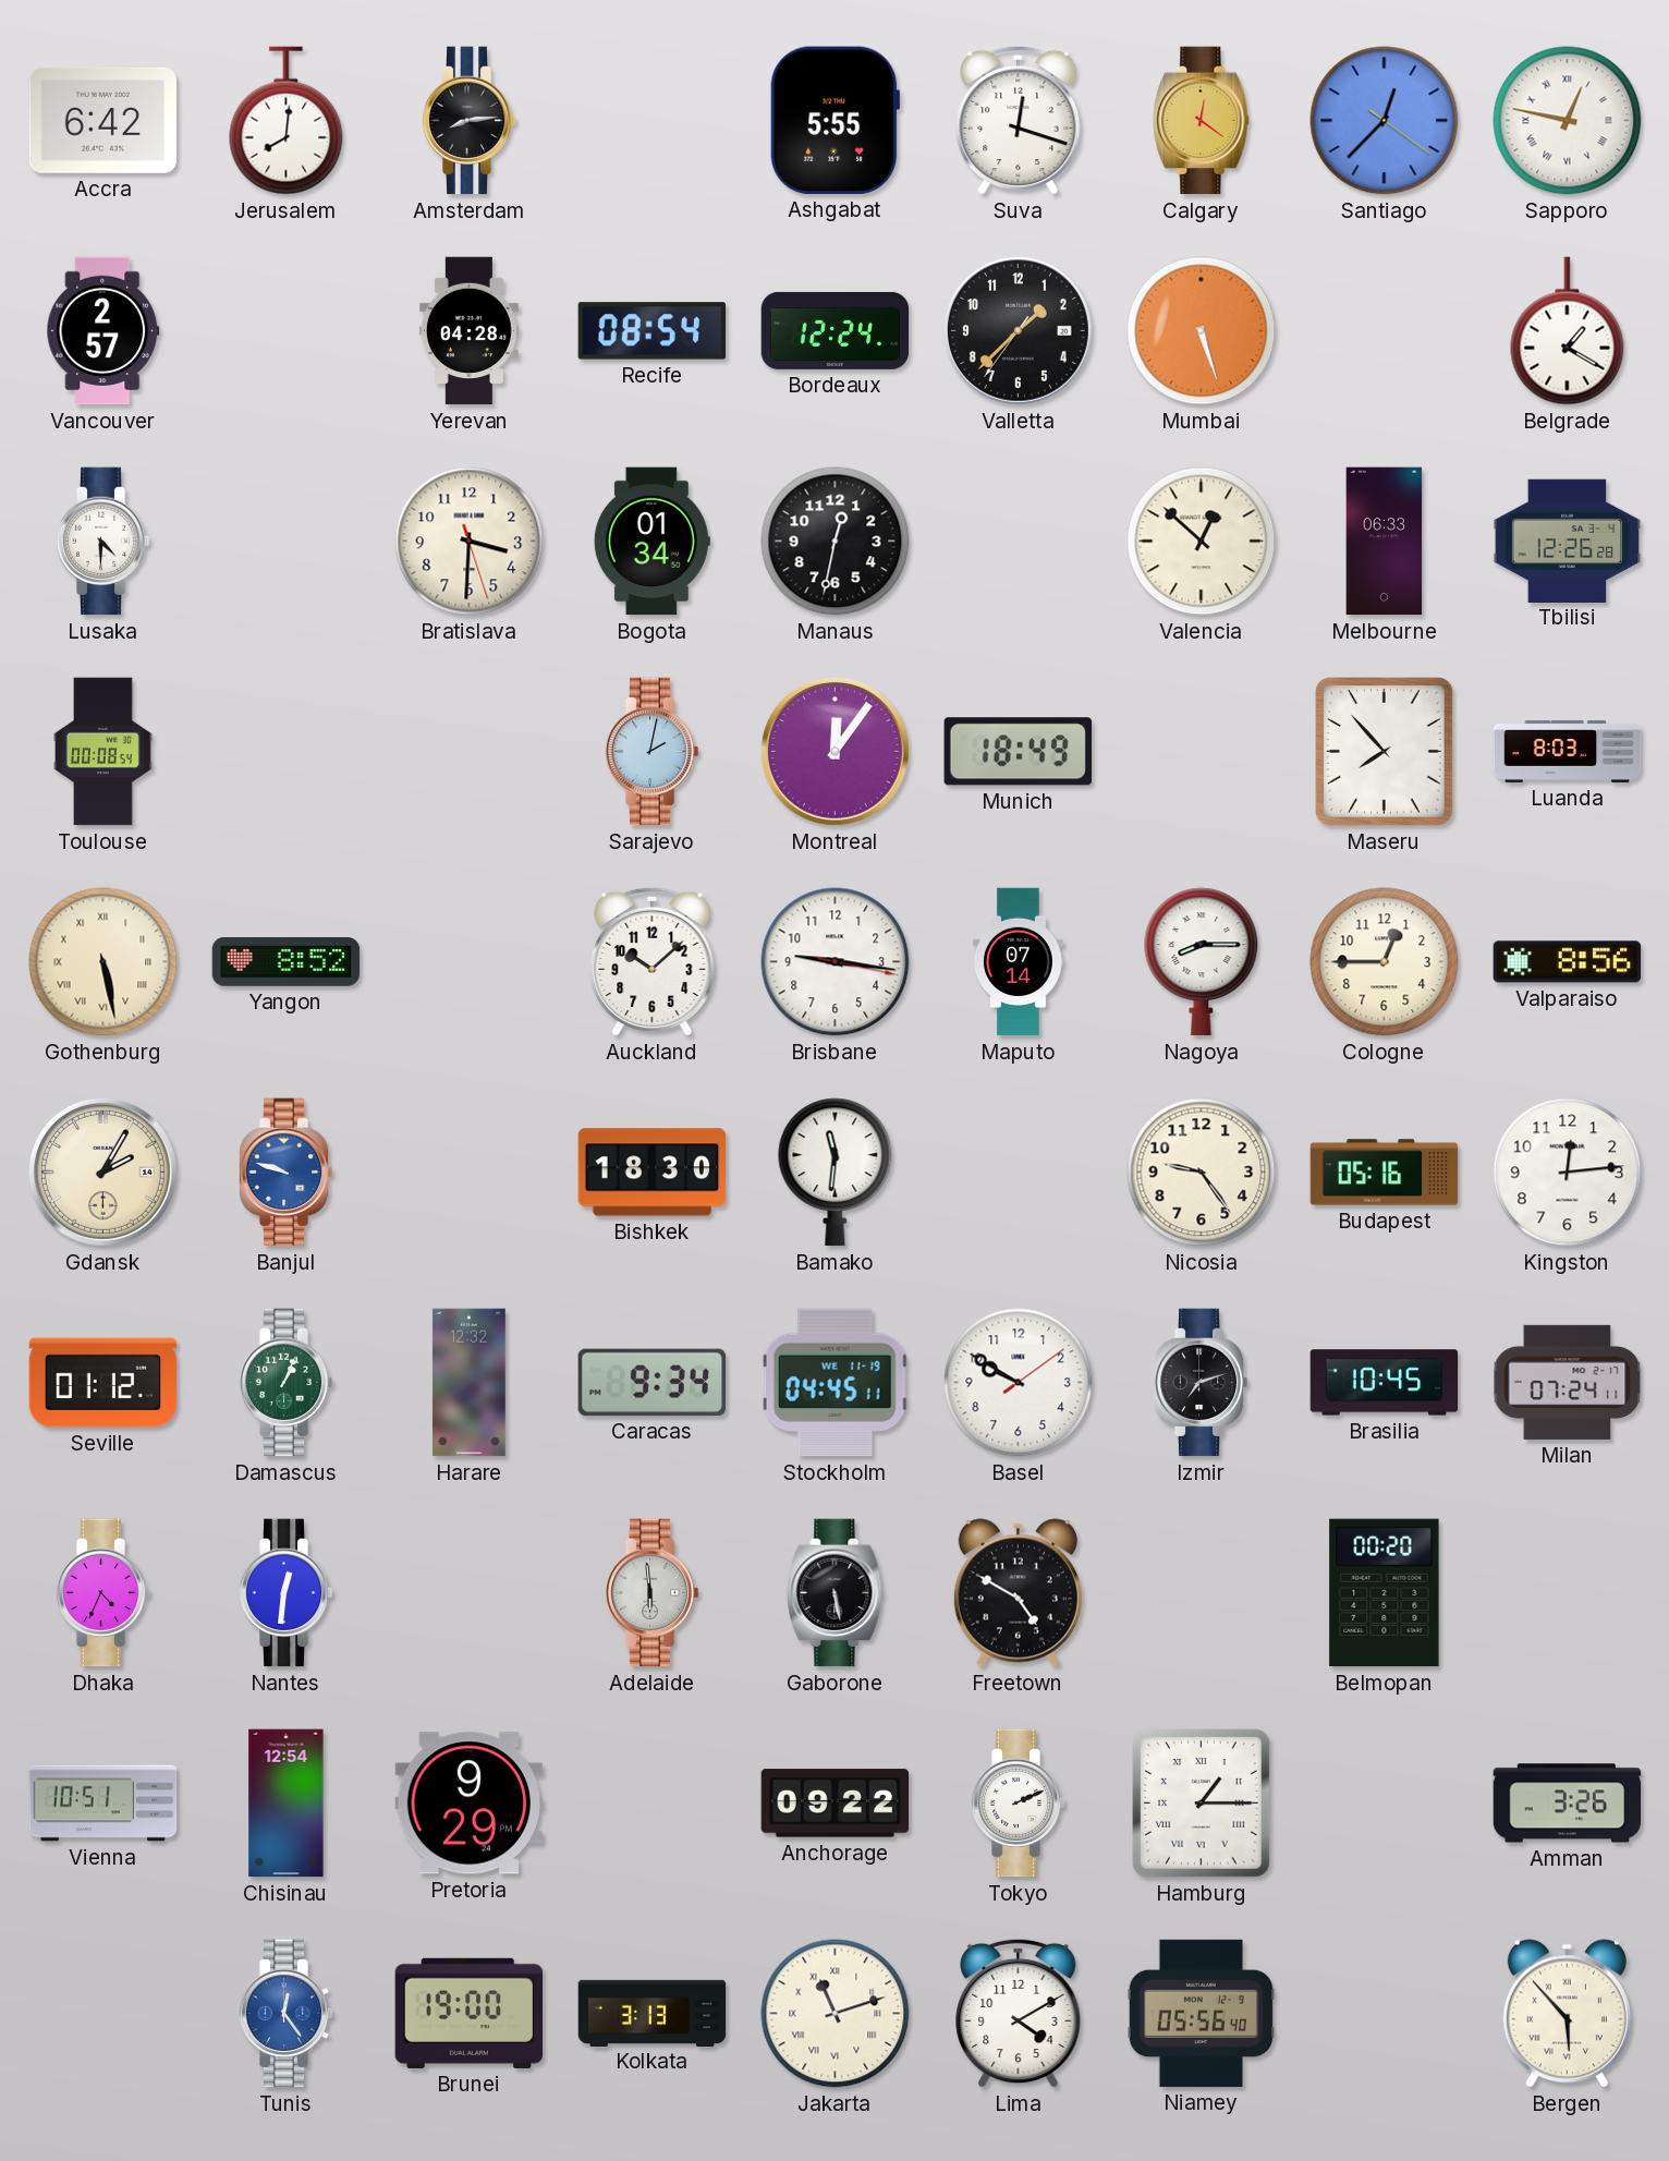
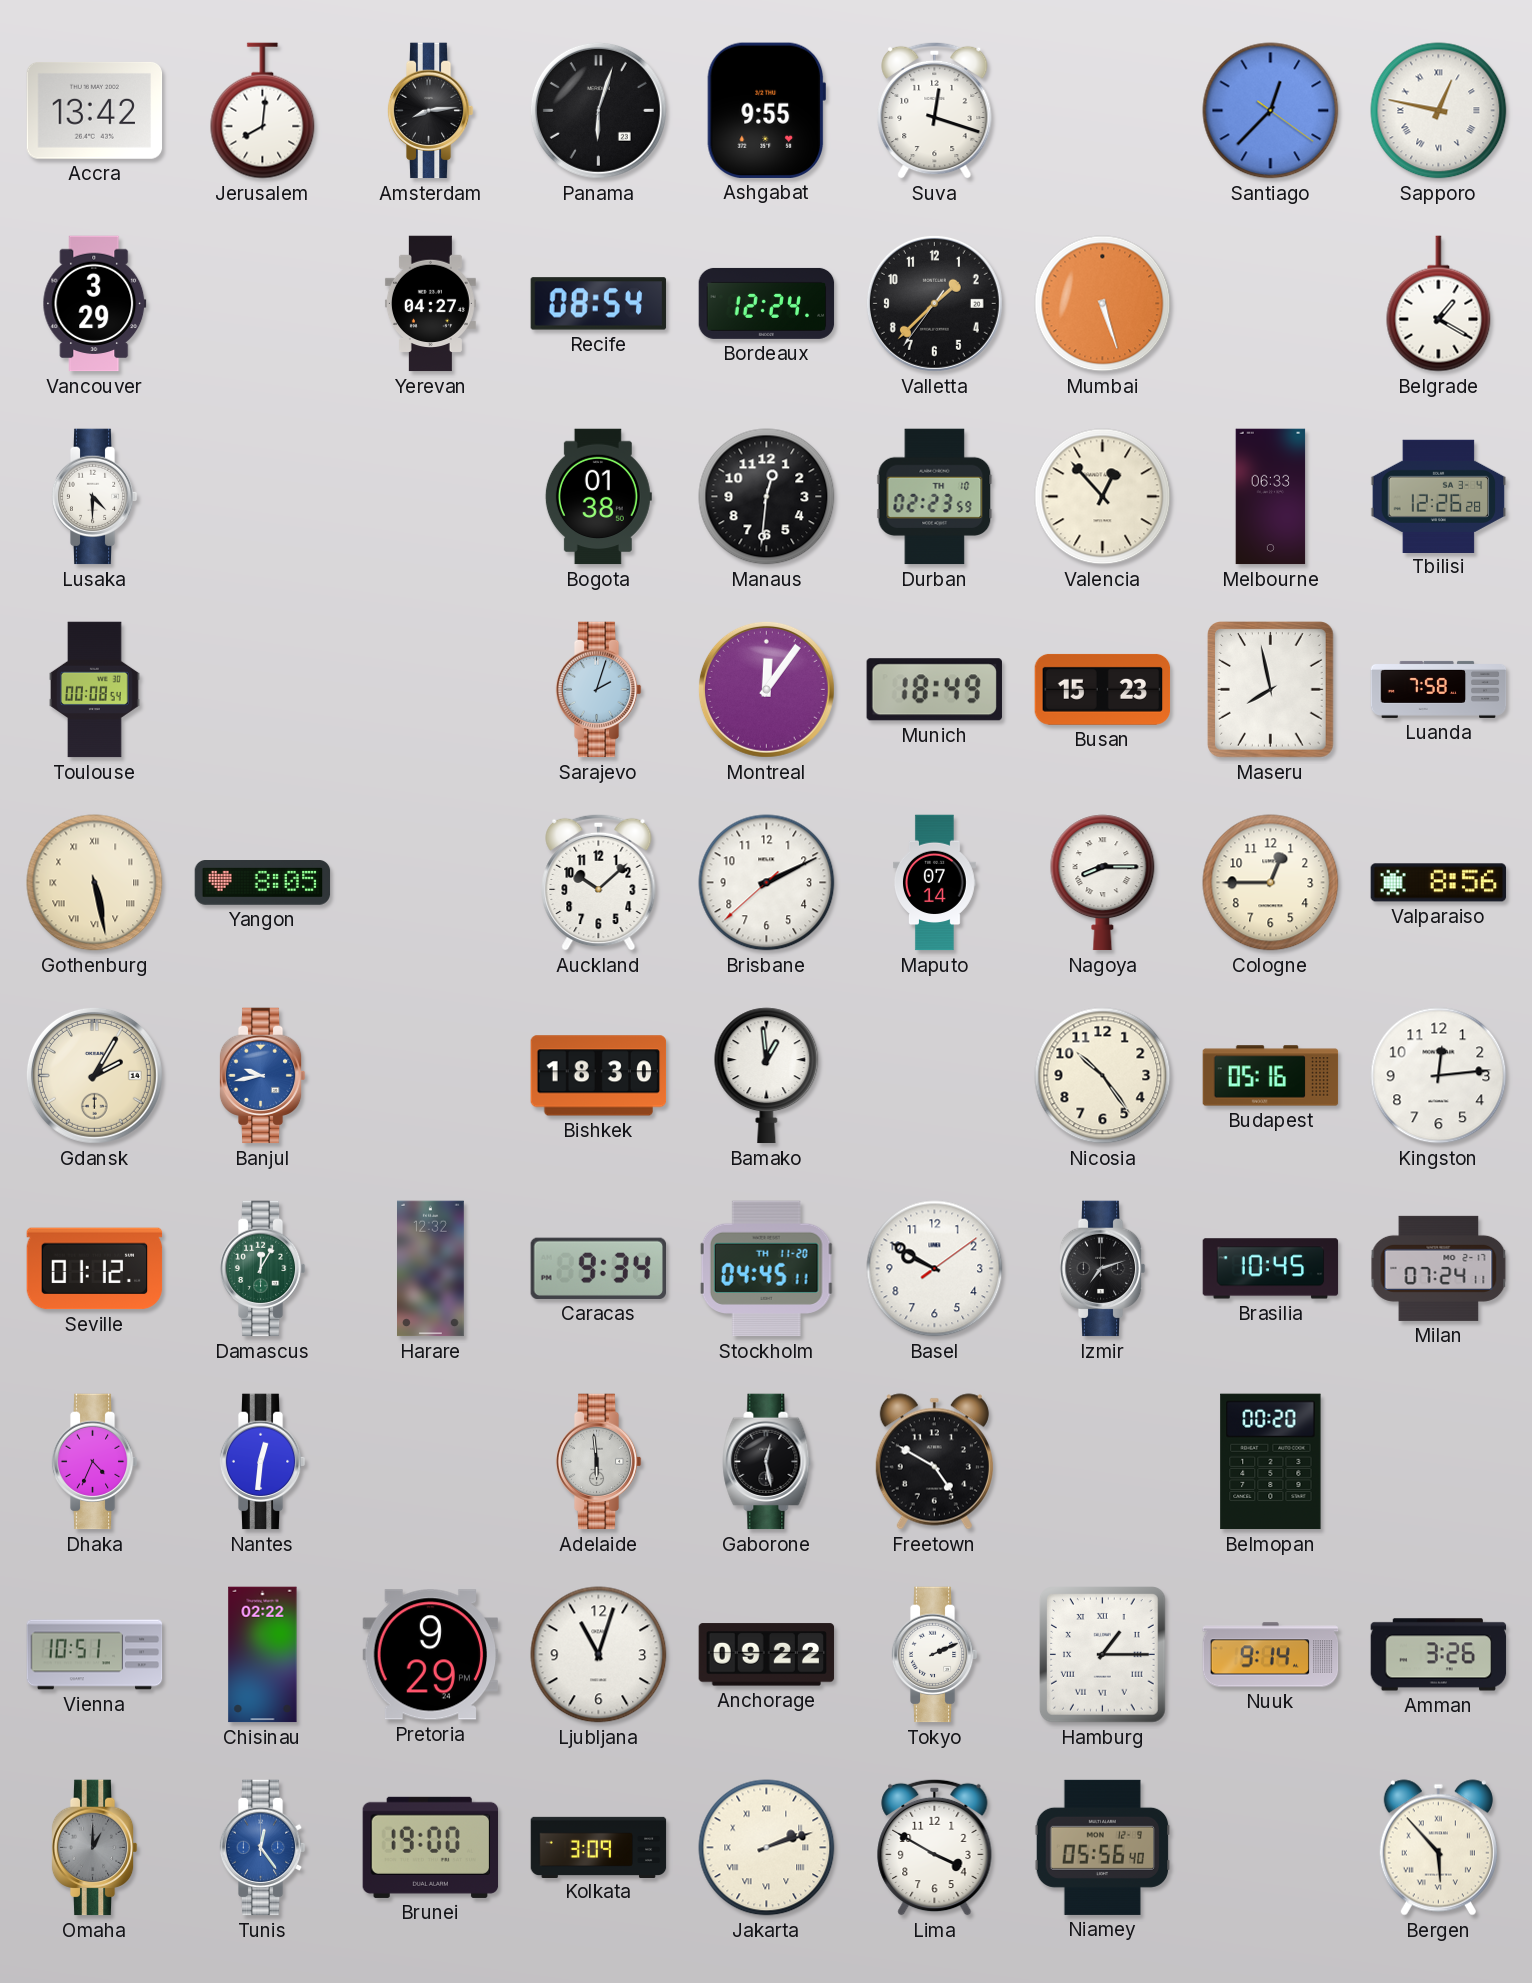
Accra: 6:42 -> 13:42
Panama: none -> 6:03
Ashgabat: 5:55 -> 9:55
Calgary: 12:21 -> none
Vancouver: 2:57 -> 3:29
Yerevan: 04:28 -> 04:27
Bratislava: 3:30 -> none
Bogota: 01:34 -> 01:38
Manaus: 12:32 -> 12:31
Durban: none -> 02:23
Valencia: 12:52 -> 12:53
Sarajevo: 2:02 -> 2:03
Busan: none -> 15:23
Maseru: 7:53 -> 7:58
Luanda: 8:03 -> 7:58
Yangon: 8:52 -> 8:05
Brisbane: 9:16 -> 2:10
Banjul: 9:48 -> 9:43
Bamako: 11:31 -> 12:59
Nicosia: 9:24 -> 10:24
Damascus: 1:04 -> 12:05
Stockholm date: WE 11-19 -> TH 11-20
Gaborone: 5:28 -> 12:28
Chisinau: 12:54 -> 02:22
Ljubljana: none -> 11:03
Nuuk: none -> 9:14
Omaha: none -> 1:00
Kolkata: 3:13 -> 3:09
Jakarta: 11:12 -> 2:12
Lima: 4:10 -> 3:50
